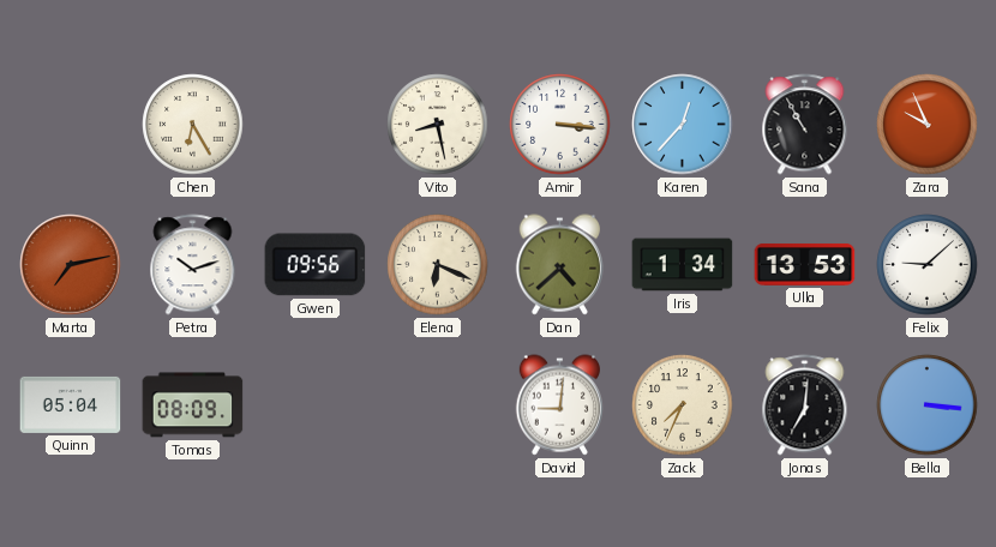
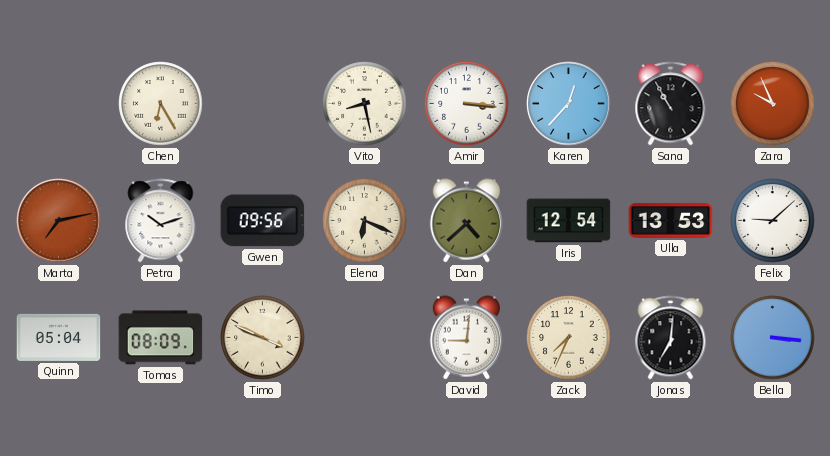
Iris: 1:34 -> 12:54
Timo: none -> 3:49
